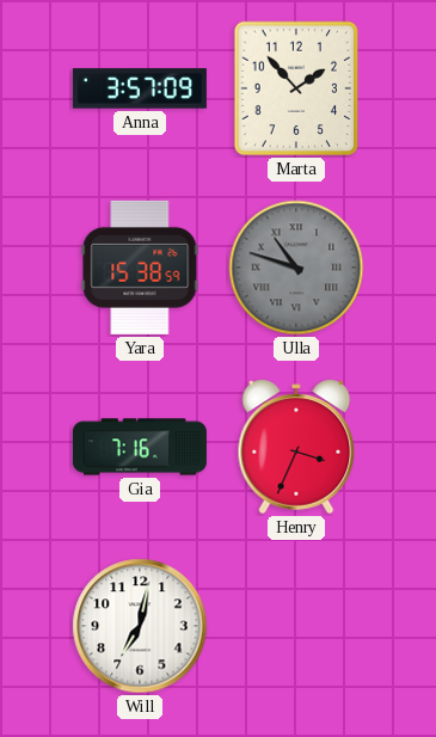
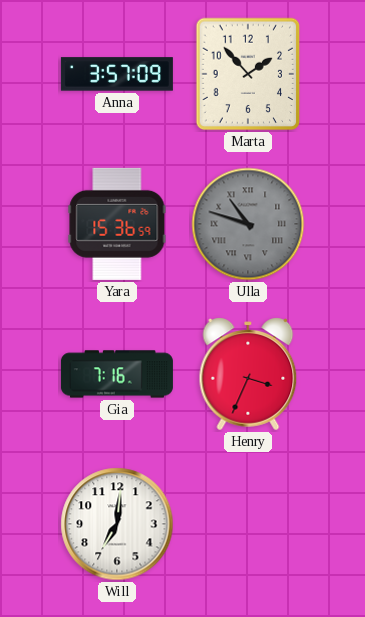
Yara: 15:38 -> 15:36
Will: 7:02 -> 7:01
